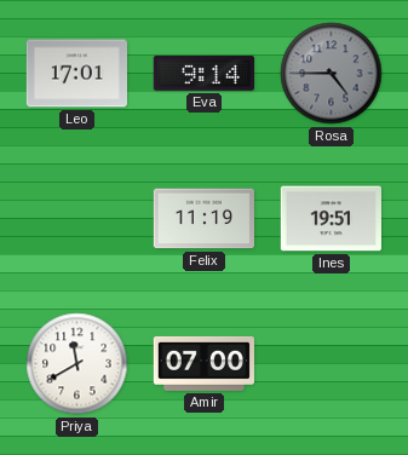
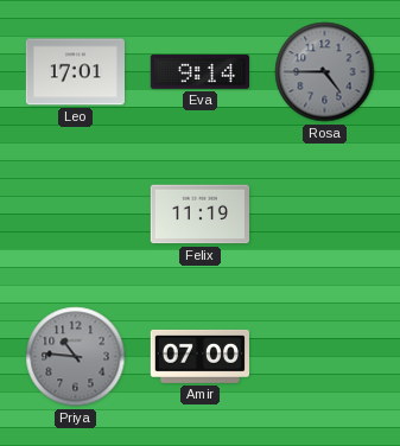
Ines: 19:51 -> none
Priya: 11:40 -> 10:46
Priya dial: white -> grey
